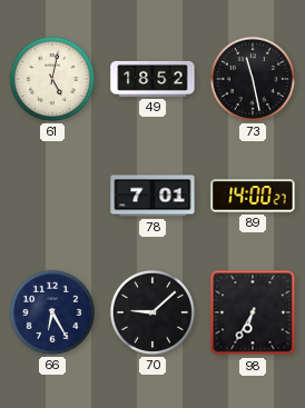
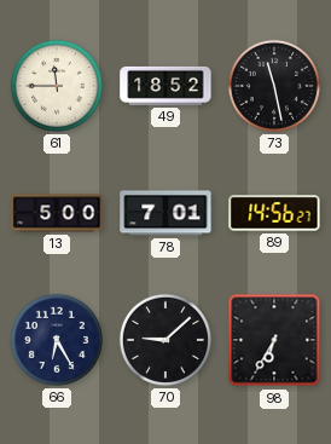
61: 5:02 -> 11:45
13: none -> 5:00
89: 14:00 -> 14:56
